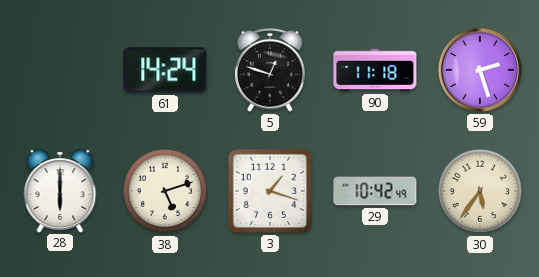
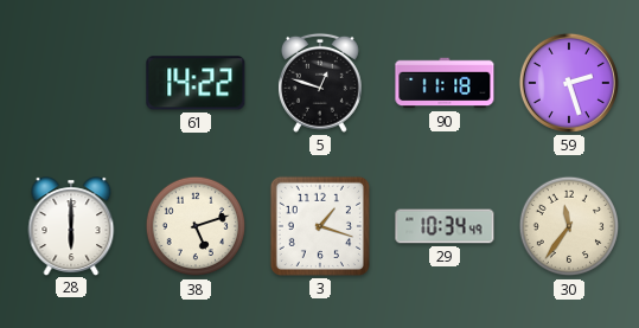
61: 14:24 -> 14:22
29: 10:42 -> 10:34
30: 5:36 -> 11:36
